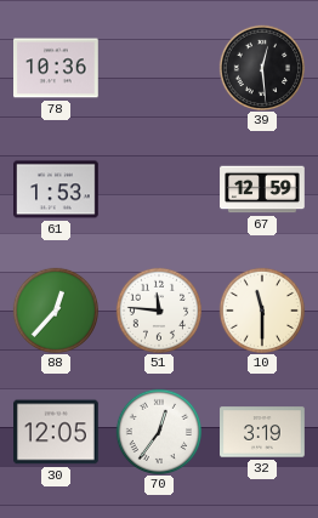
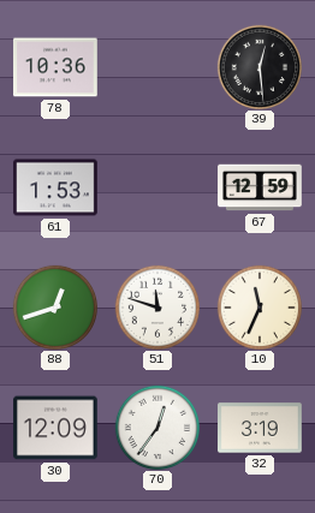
88: 12:37 -> 12:42
51: 11:46 -> 11:48
10: 11:30 -> 11:34
30: 12:05 -> 12:09
